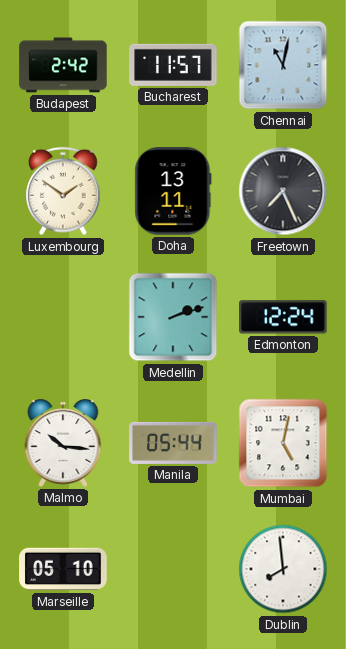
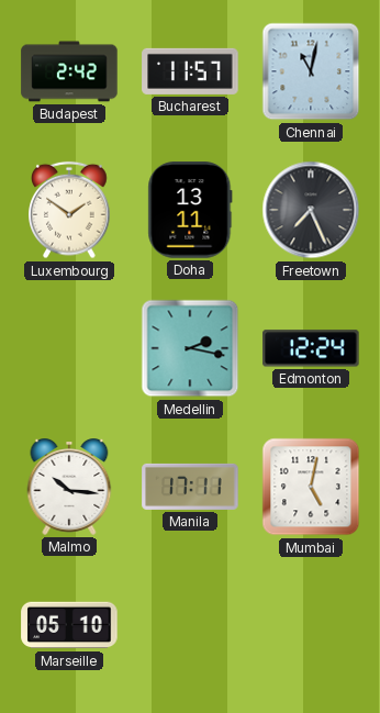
Medellin: 2:12 -> 2:17
Manila: 05:44 -> 17:11
Dublin: 7:59 -> none
